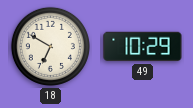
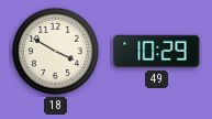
18: 6:50 -> 3:50
